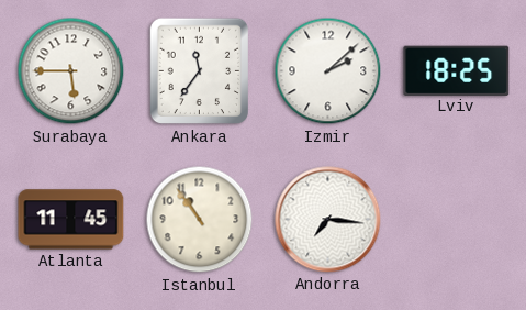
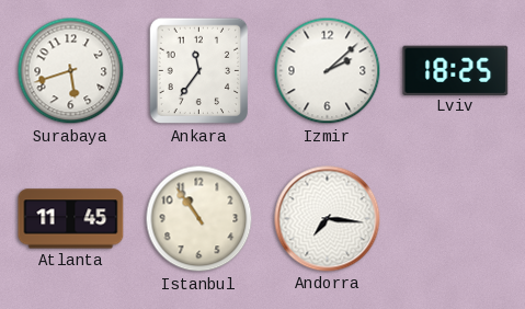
Surabaya: 5:45 -> 5:42
